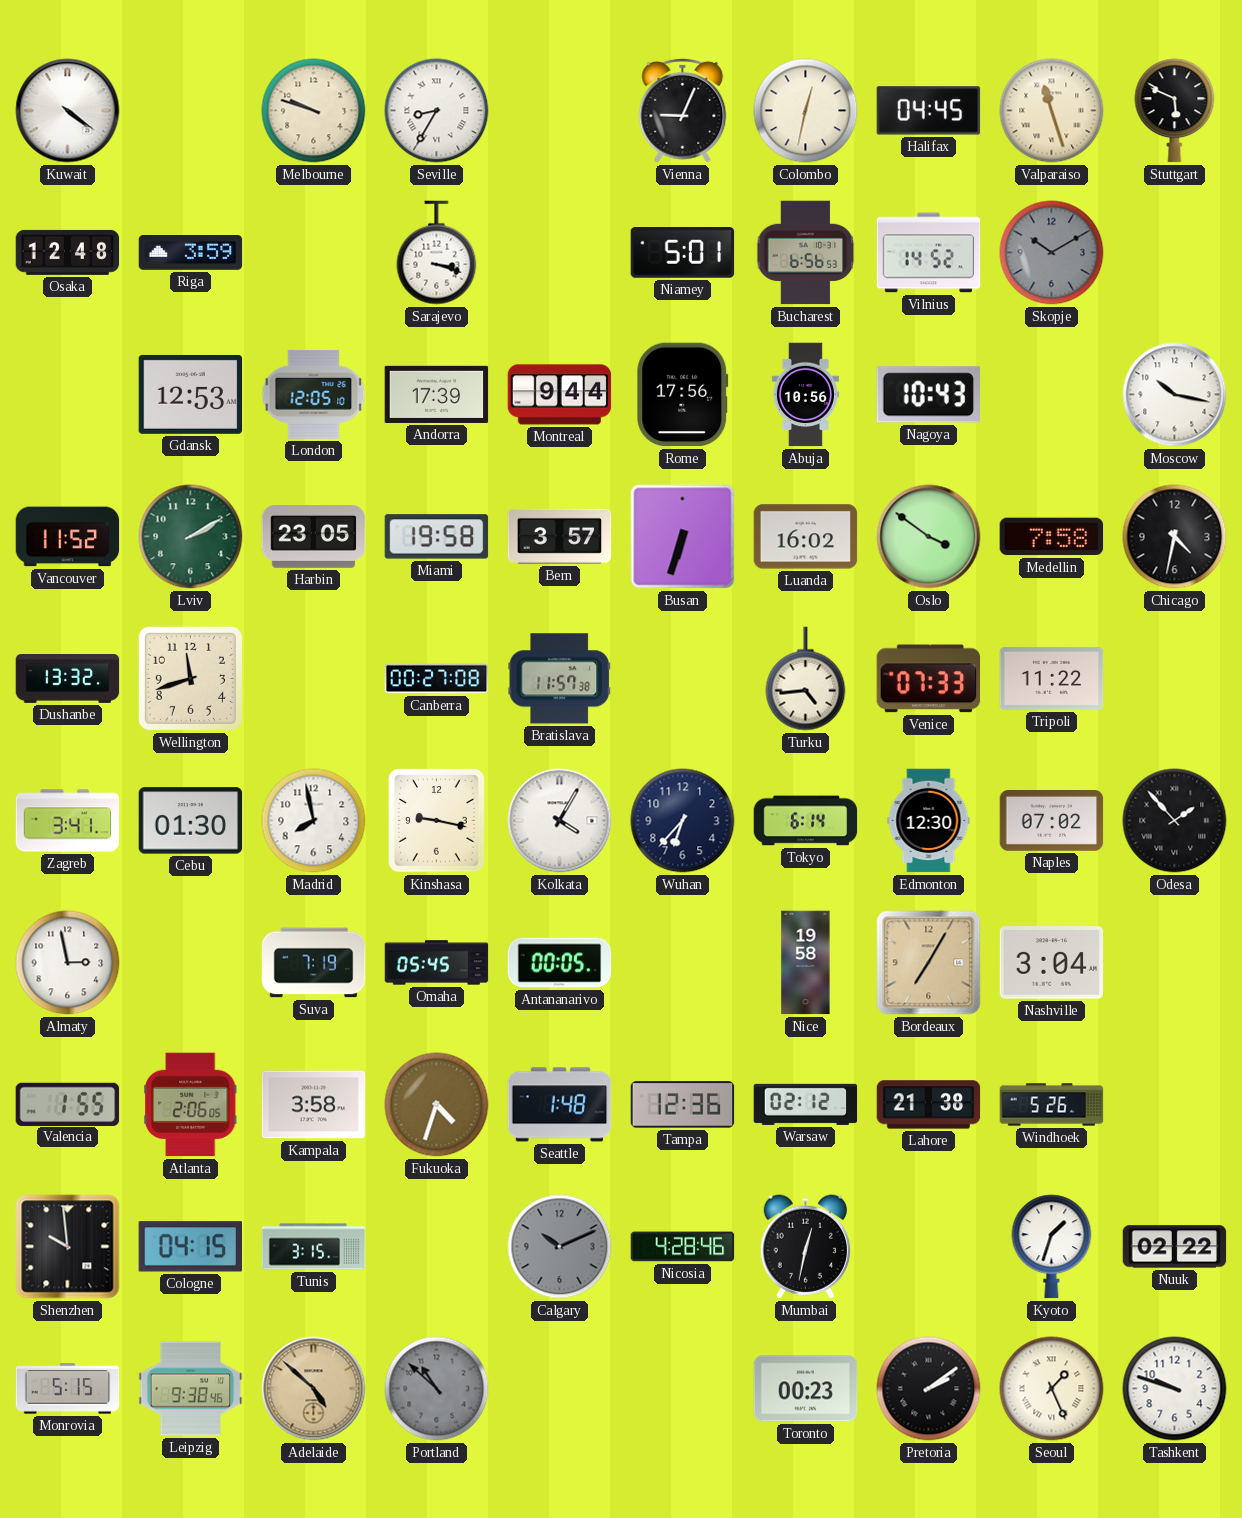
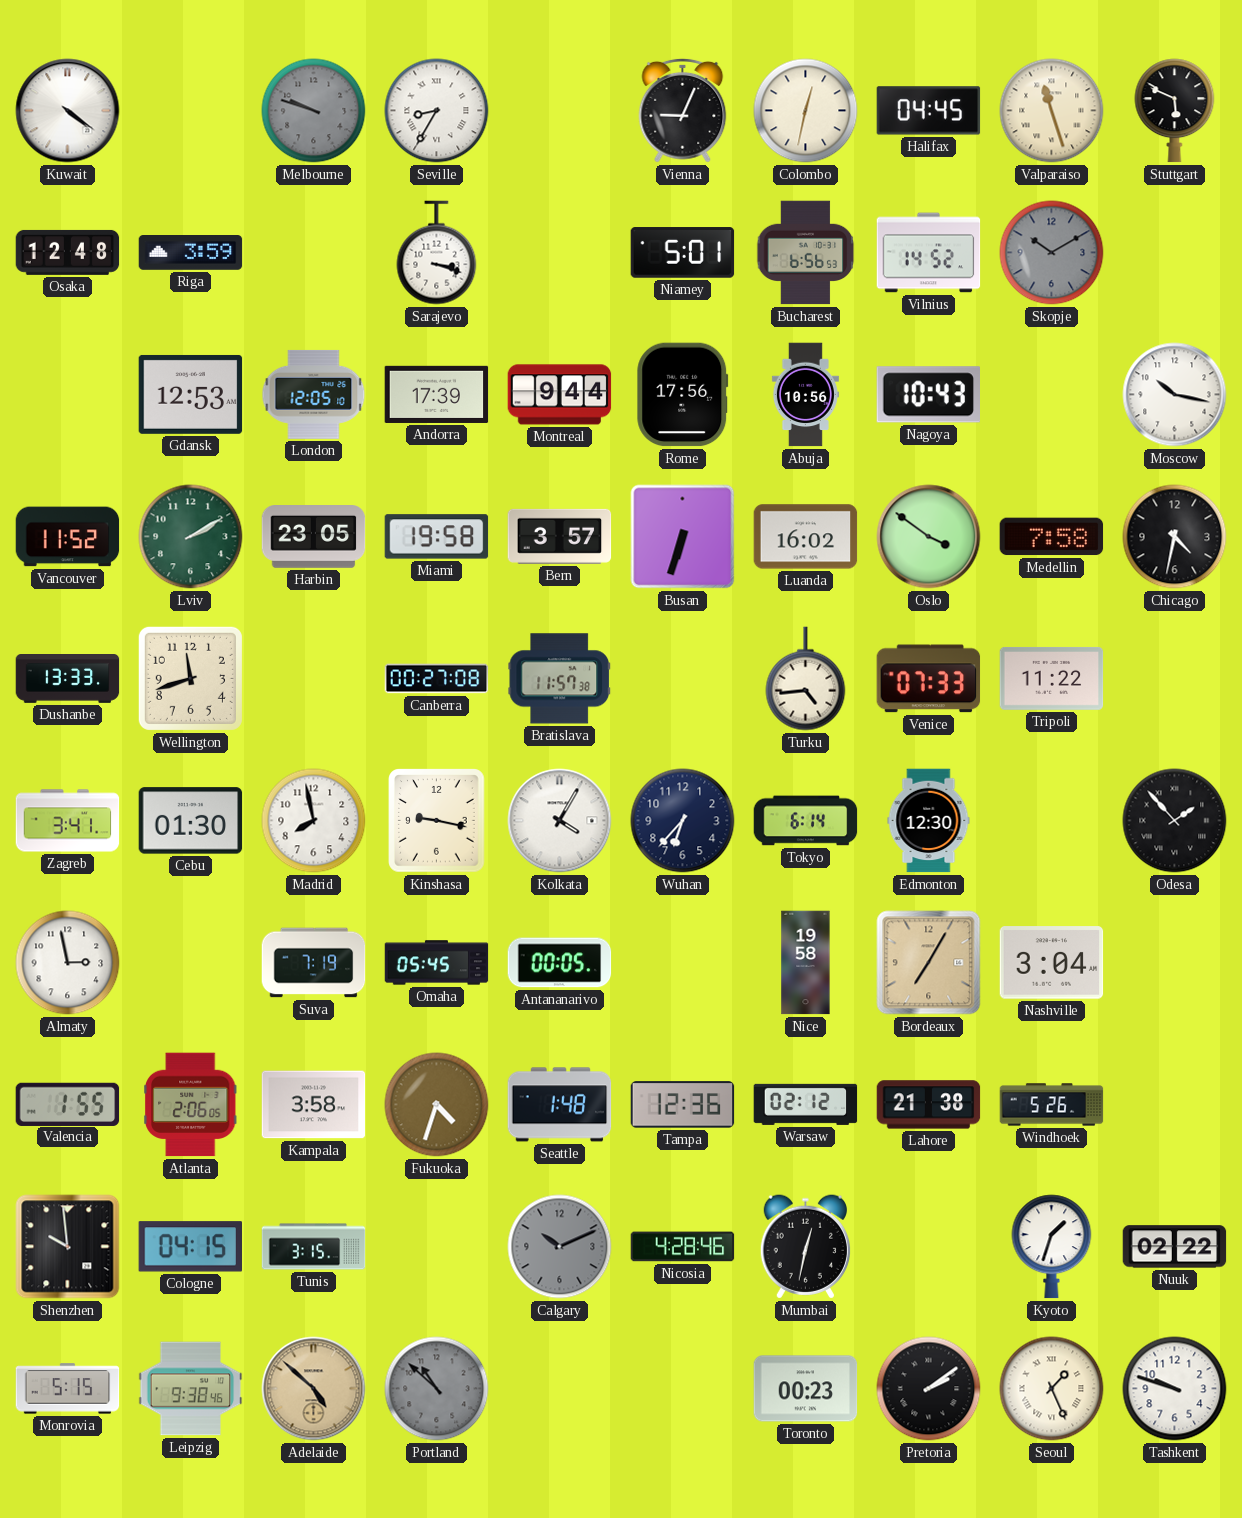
Melbourne dial: cream -> grey
Dushanbe: 13:32 -> 13:33
Naples: 07:02 -> none
